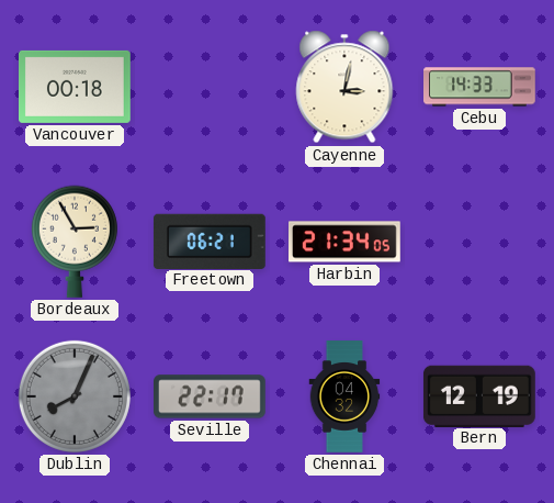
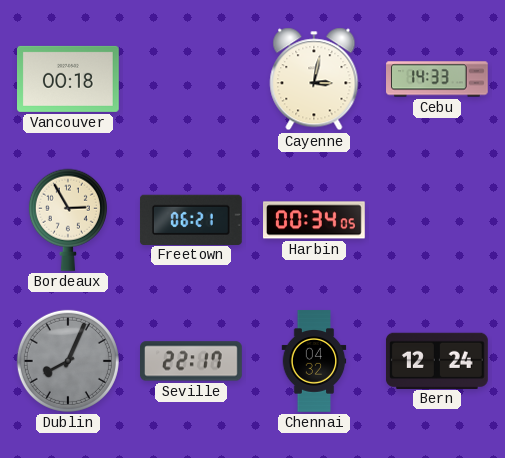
Harbin: 21:34 -> 00:34
Bern: 12:19 -> 12:24
